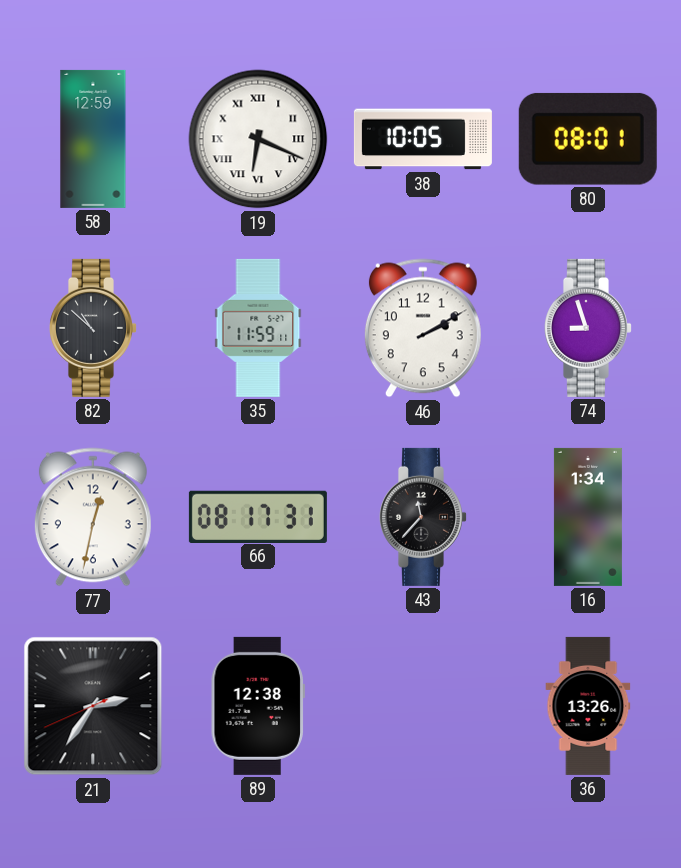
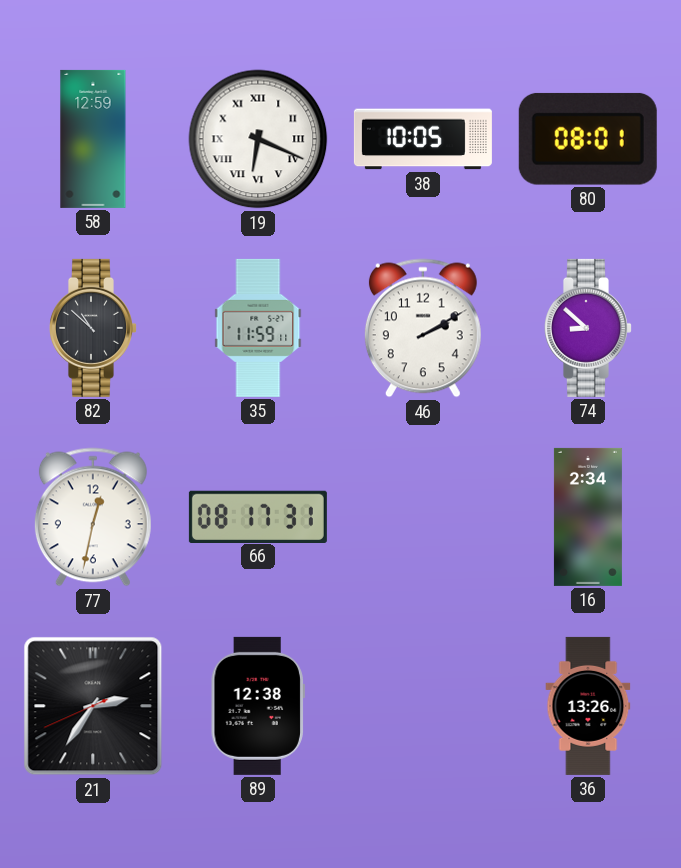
74: 8:57 -> 8:52
43: 11:37 -> none
16: 1:34 -> 2:34
